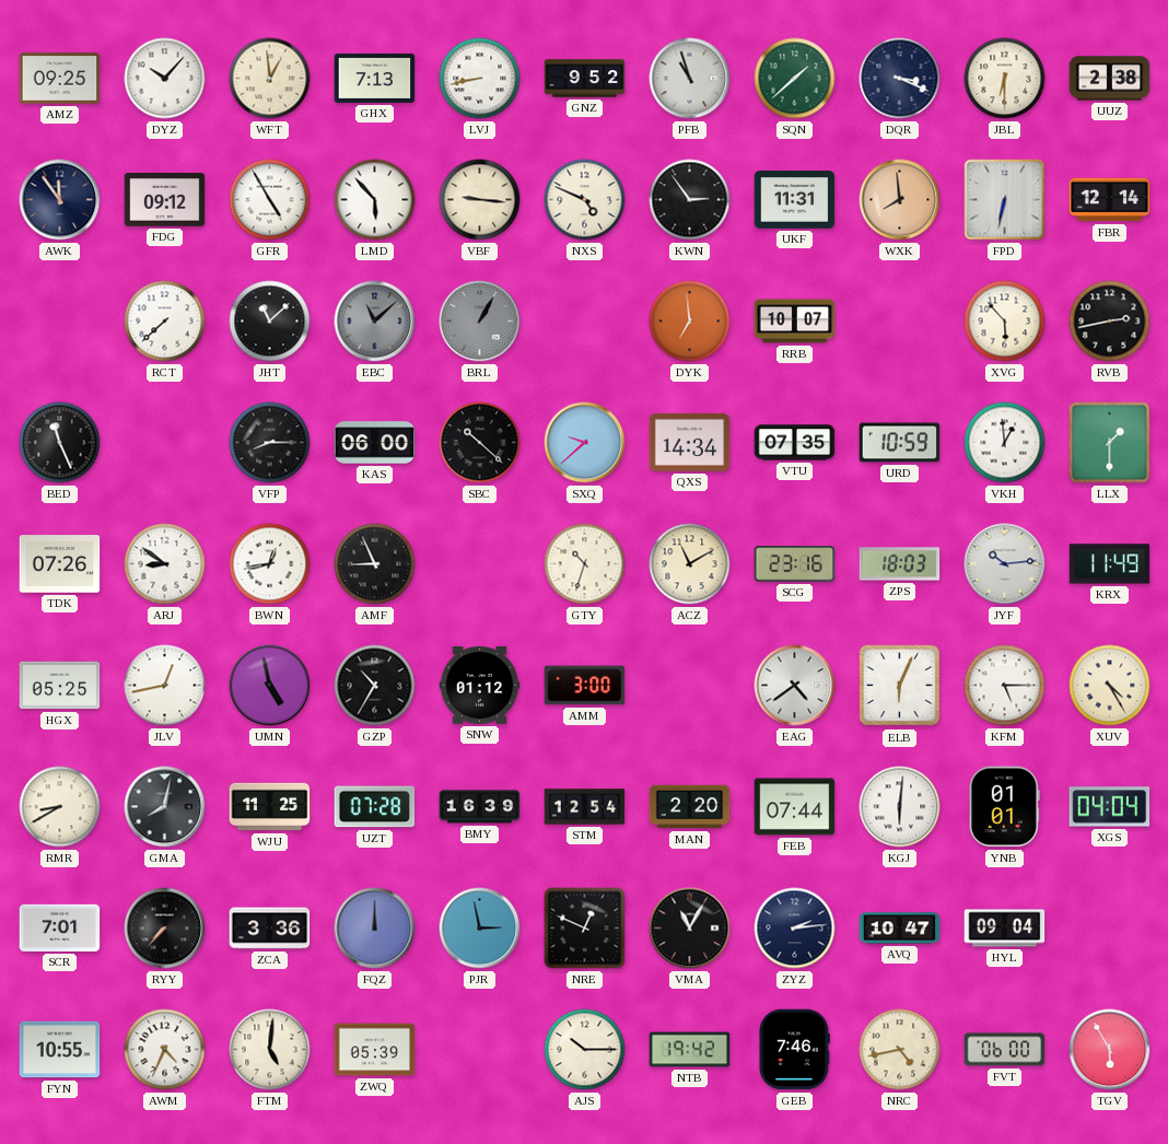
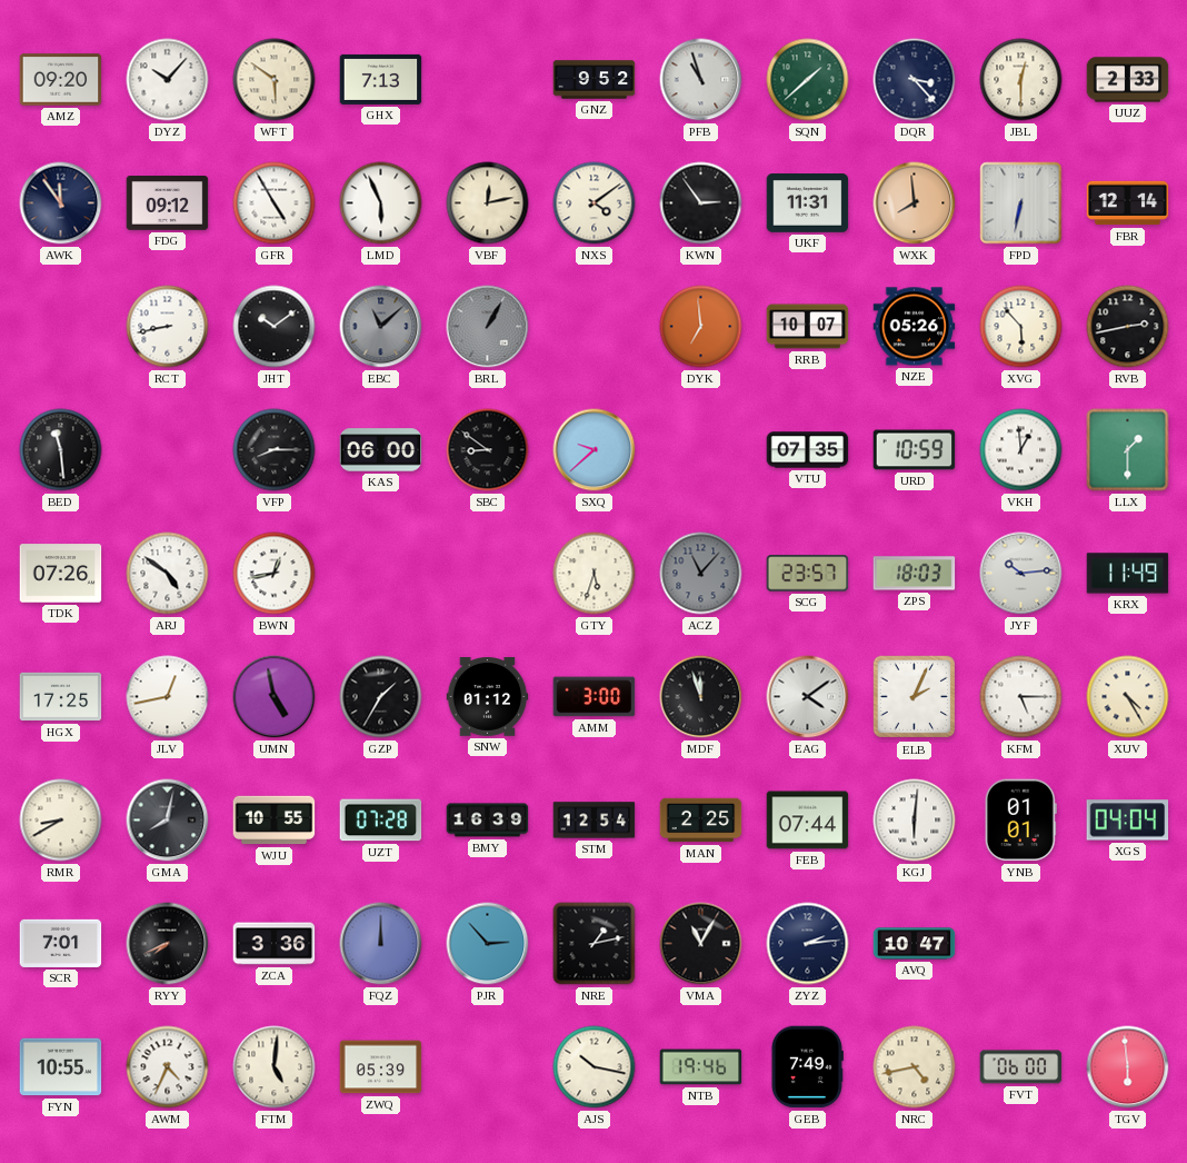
AMZ: 09:25 -> 09:20
WFT: 12:59 -> 5:51
LVJ: 8:43 -> none
DQR: 3:19 -> 3:23
JBL: 6:30 -> 12:30
UUZ: 2:38 -> 2:33
LMD: 5:53 -> 5:56
VBF: 9:16 -> 12:13
NXS: 4:49 -> 4:09
RCT: 7:38 -> 8:43
JHT: 11:08 -> 10:09
NZE: none -> 05:26
BED: 11:26 -> 11:29
SBC: 10:22 -> 8:51
QXS: 14:34 -> none
ARJ: 8:51 -> 4:51
AMF: 8:56 -> none
GTY: 10:33 -> 5:33
ACZ: 11:10 -> 11:07
ACZ dial: cream -> grey
SCG: 23:16 -> 23:57
HGX: 05:25 -> 17:25
GZP: 10:35 -> 1:35
MDF: none -> 11:57
EAG: 4:39 -> 4:09
ELB: 6:04 -> 2:04
WJU: 11:25 -> 10:55
MAN: 2:20 -> 2:25
RYY: 7:37 -> 7:41
PJR: 2:58 -> 2:53
NRE: 12:49 -> 1:13
HYL: 09:04 -> none
AJS: 10:15 -> 10:17
NTB: 19:42 -> 19:46
GEB: 7:46 -> 7:49
TGV: 5:55 -> 5:59
